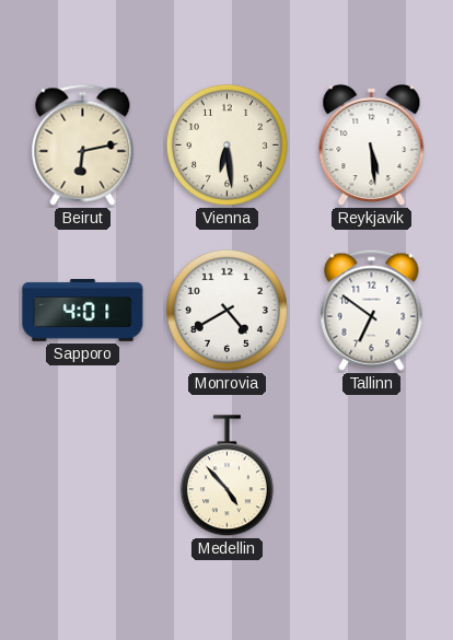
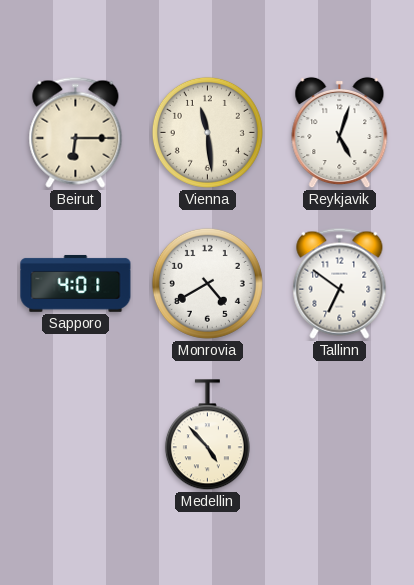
Beirut: 6:13 -> 6:15
Vienna: 6:29 -> 11:29
Reykjavik: 5:29 -> 5:03
